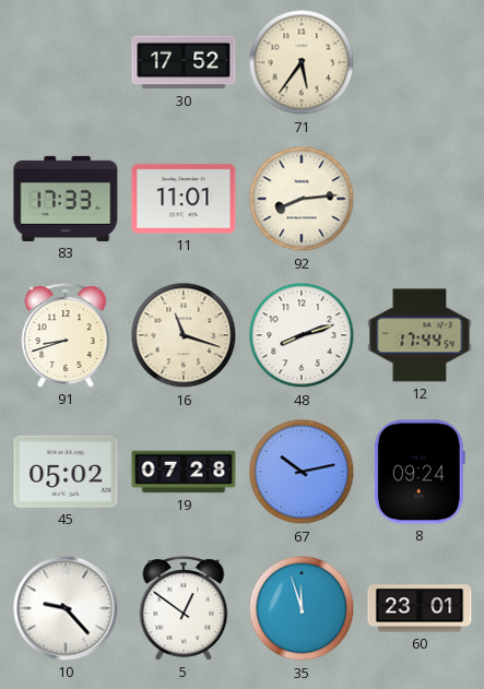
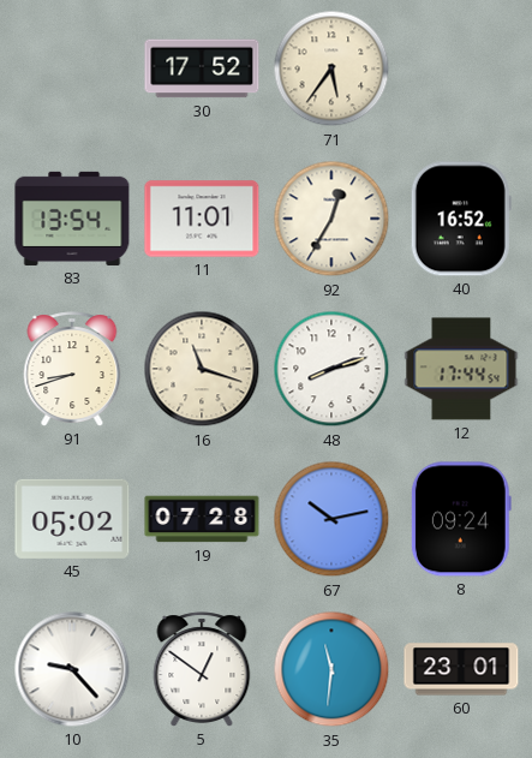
83: 17:33 -> 13:54
92: 8:14 -> 12:35
40: none -> 16:52
35: 11:57 -> 11:31
